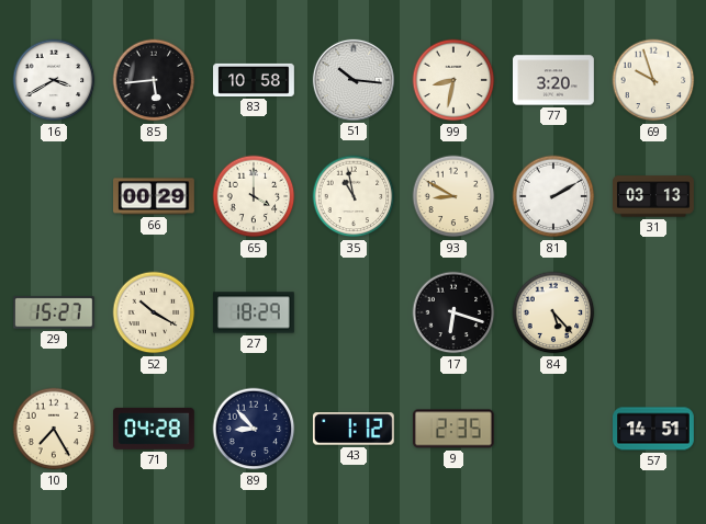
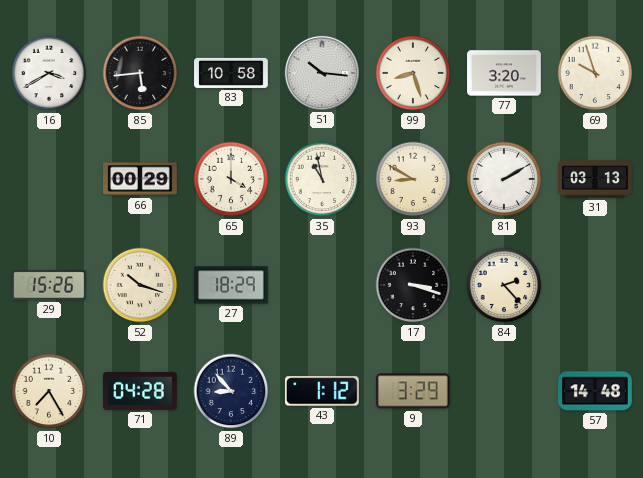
99: 8:32 -> 8:27
29: 15:27 -> 15:26
52: 10:20 -> 10:18
17: 6:18 -> 3:18
84: 5:23 -> 2:23
9: 2:35 -> 3:29
57: 14:51 -> 14:48
